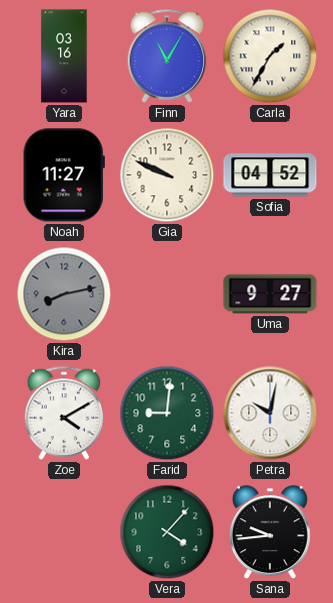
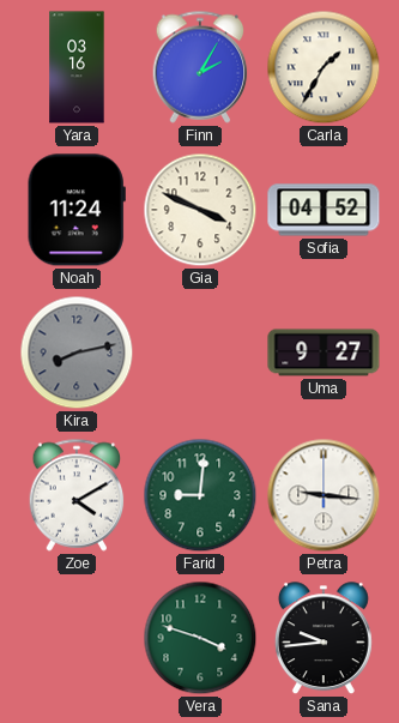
Finn: 11:05 -> 2:05
Noah: 11:27 -> 11:24
Gia: 9:49 -> 3:49
Petra: 10:02 -> 9:16
Vera: 4:07 -> 3:48
